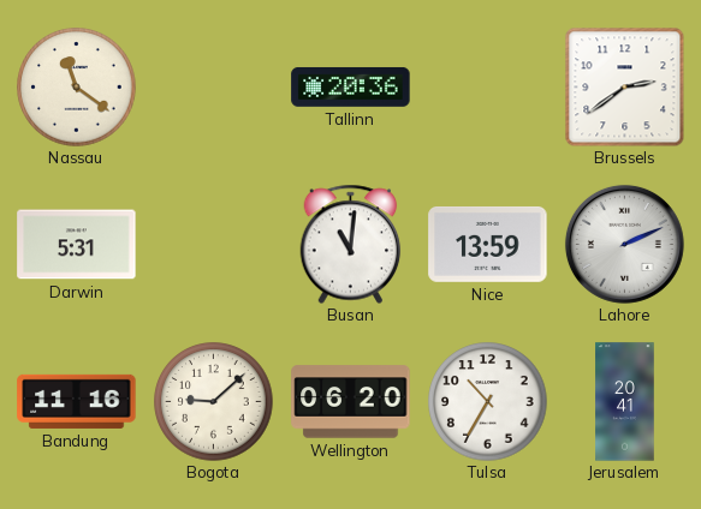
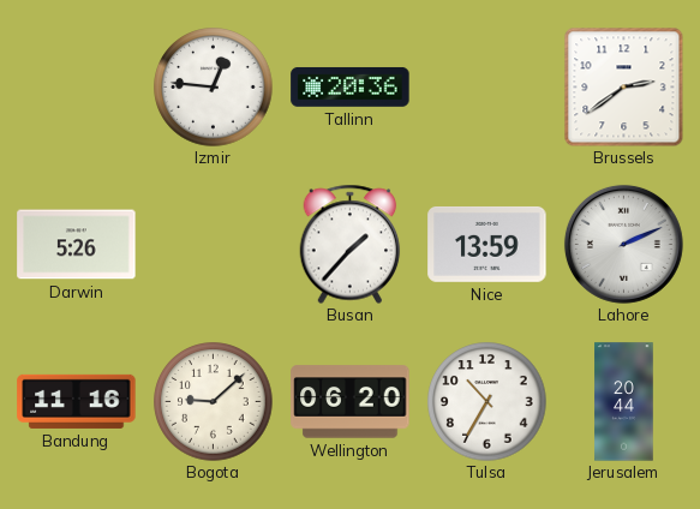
Nassau: 11:21 -> none
Izmir: none -> 12:46
Darwin: 5:31 -> 5:26
Busan: 11:01 -> 1:37
Jerusalem: 20:41 -> 20:44
